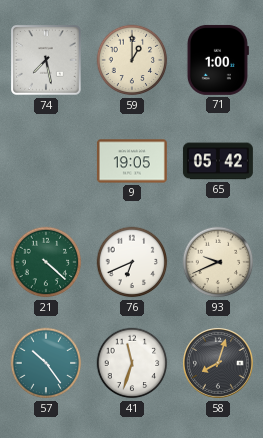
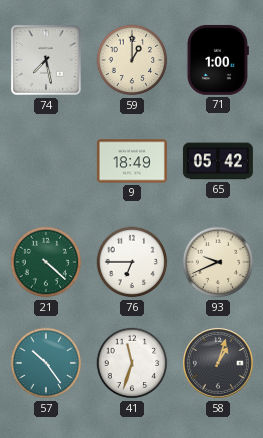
9: 19:05 -> 18:49
76: 6:41 -> 6:45
58: 8:03 -> 1:03
